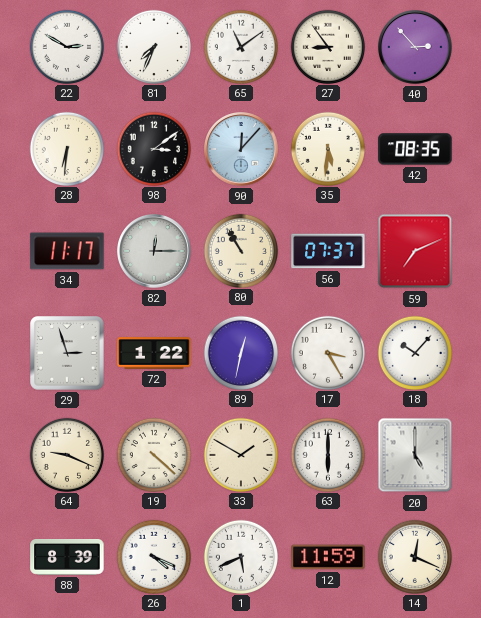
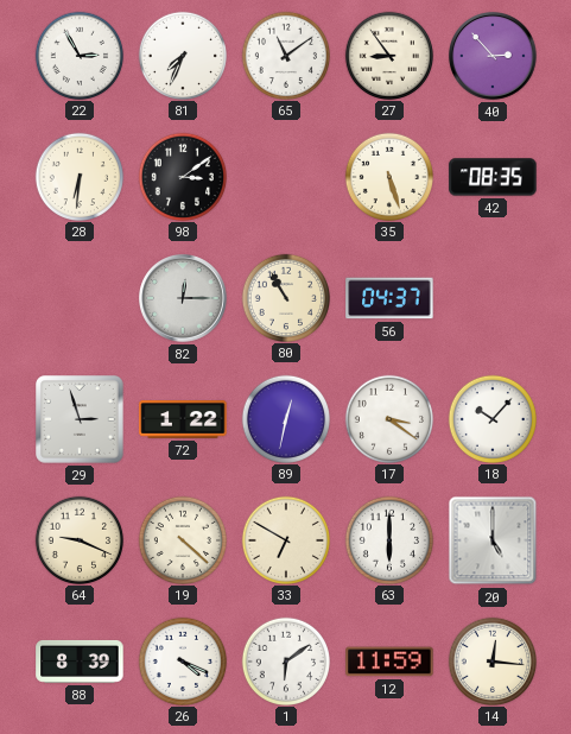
22: 2:50 -> 2:55
90: 12:07 -> none
35: 5:31 -> 5:27
34: 11:17 -> none
56: 07:37 -> 04:37
59: 7:11 -> none
17: 3:25 -> 3:21
33: 1:50 -> 6:50
1: 5:41 -> 6:09
14: 12:19 -> 12:16
